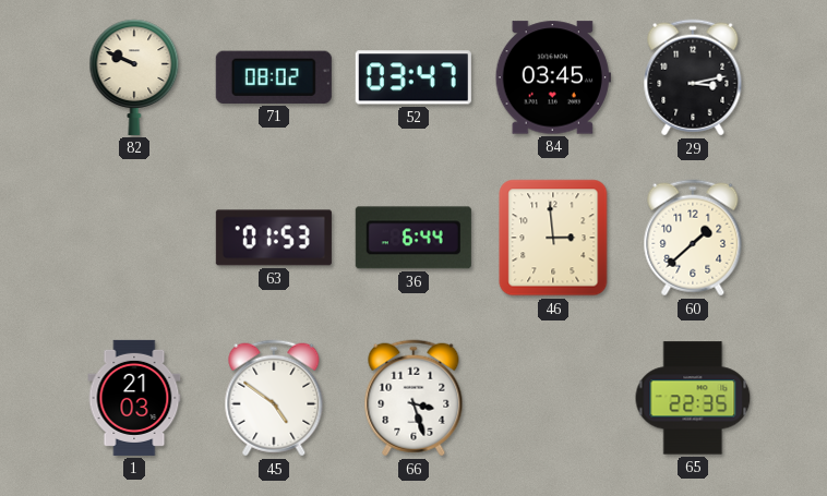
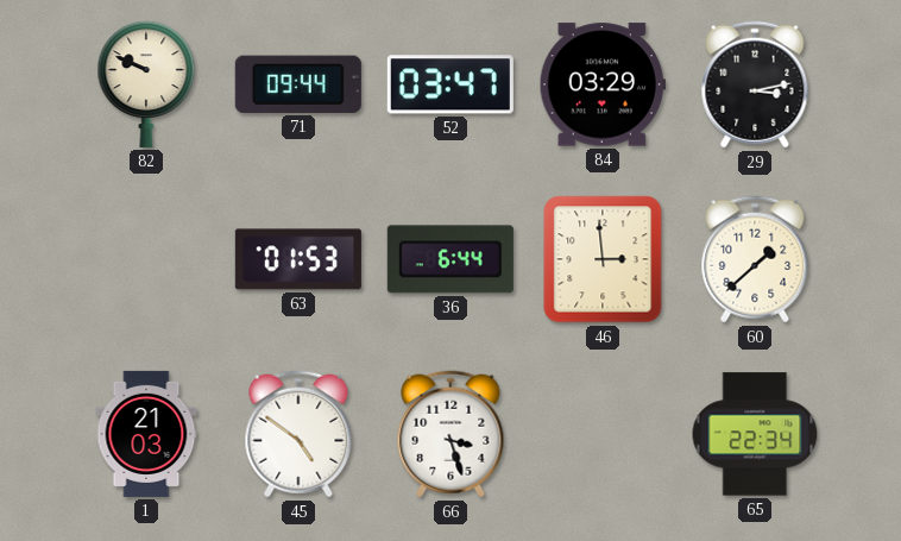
71: 08:02 -> 09:44
84: 03:45 -> 03:29
65: 22:35 -> 22:34
